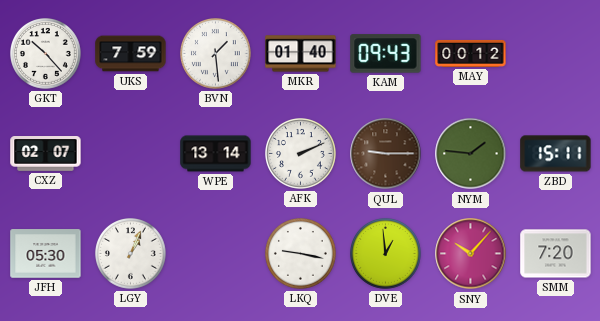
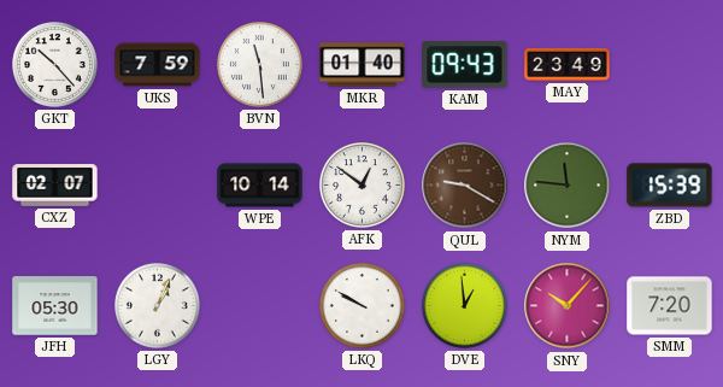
BVN: 1:29 -> 11:29
MAY: 00:12 -> 23:49
WPE: 13:14 -> 10:14
AFK: 2:11 -> 12:51
QUL: 9:15 -> 9:20
NYM: 1:46 -> 11:46
ZBD: 15:11 -> 15:39
LKQ: 9:17 -> 9:50
